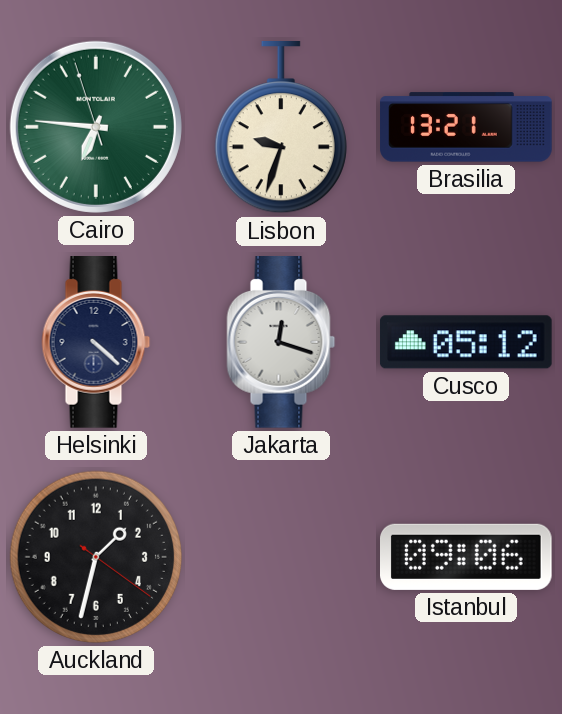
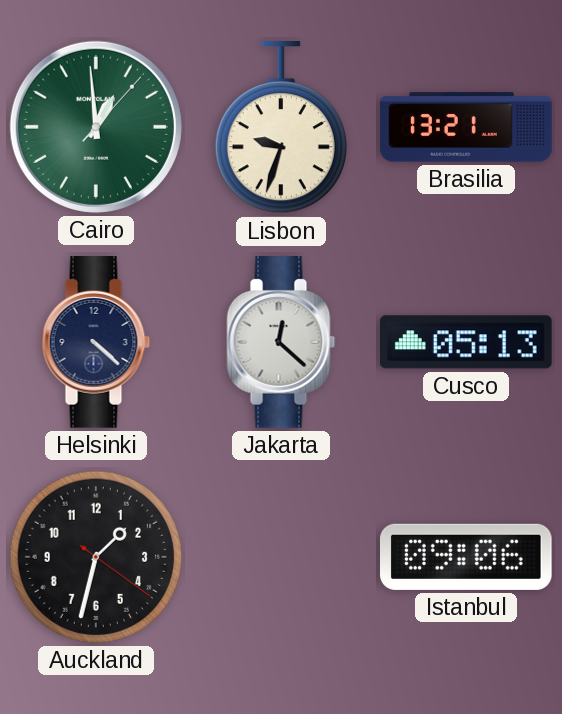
Cairo: 6:45 -> 12:59
Jakarta: 12:18 -> 12:22
Cusco: 05:12 -> 05:13
